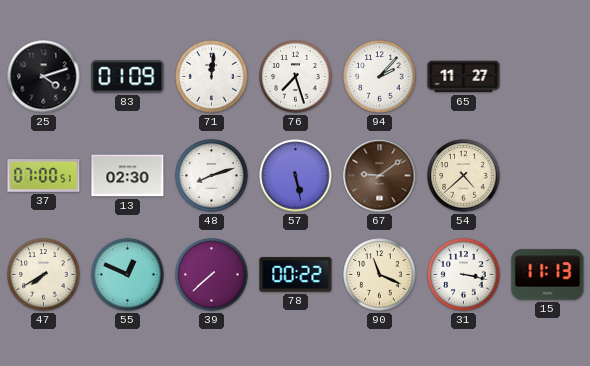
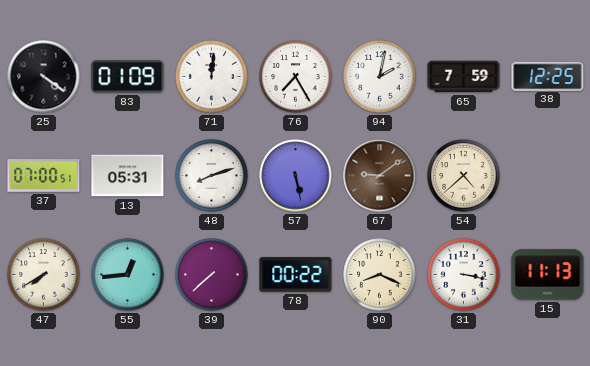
25: 4:12 -> 4:21
76: 7:27 -> 7:25
94: 2:07 -> 2:02
65: 11:27 -> 7:59
38: none -> 12:25
13: 02:30 -> 05:31
55: 12:49 -> 12:44
90: 11:19 -> 8:19
